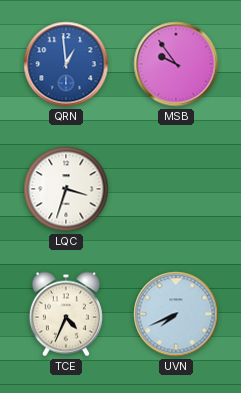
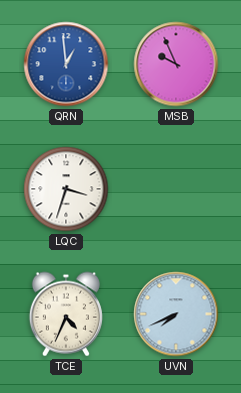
MSB: 9:54 -> 9:56
